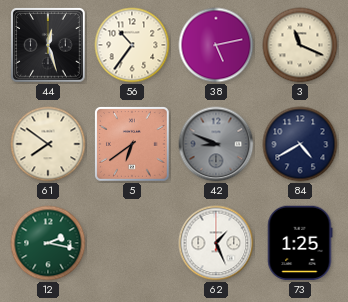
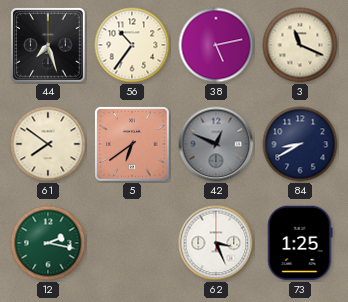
44: 12:27 -> 7:27
42: 8:49 -> 12:49
84: 4:40 -> 8:40
62: 1:26 -> 3:26
